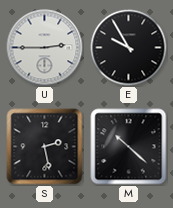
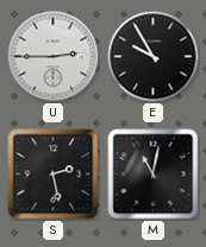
M: 10:22 -> 11:02
